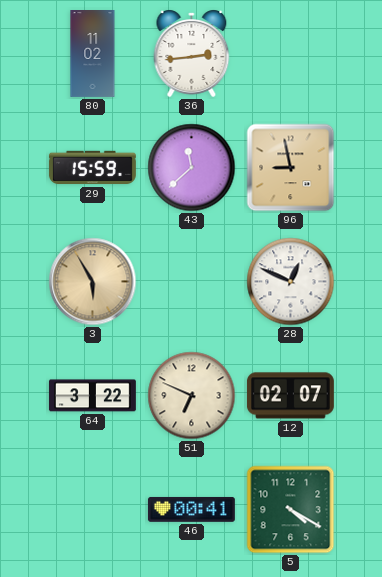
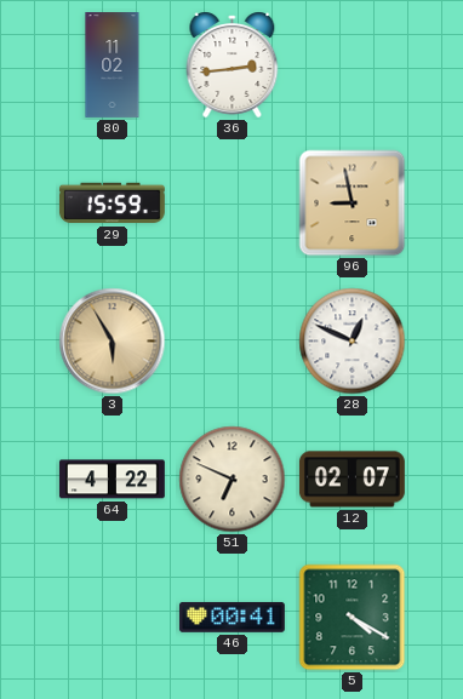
43: 11:38 -> none
64: 3:22 -> 4:22
